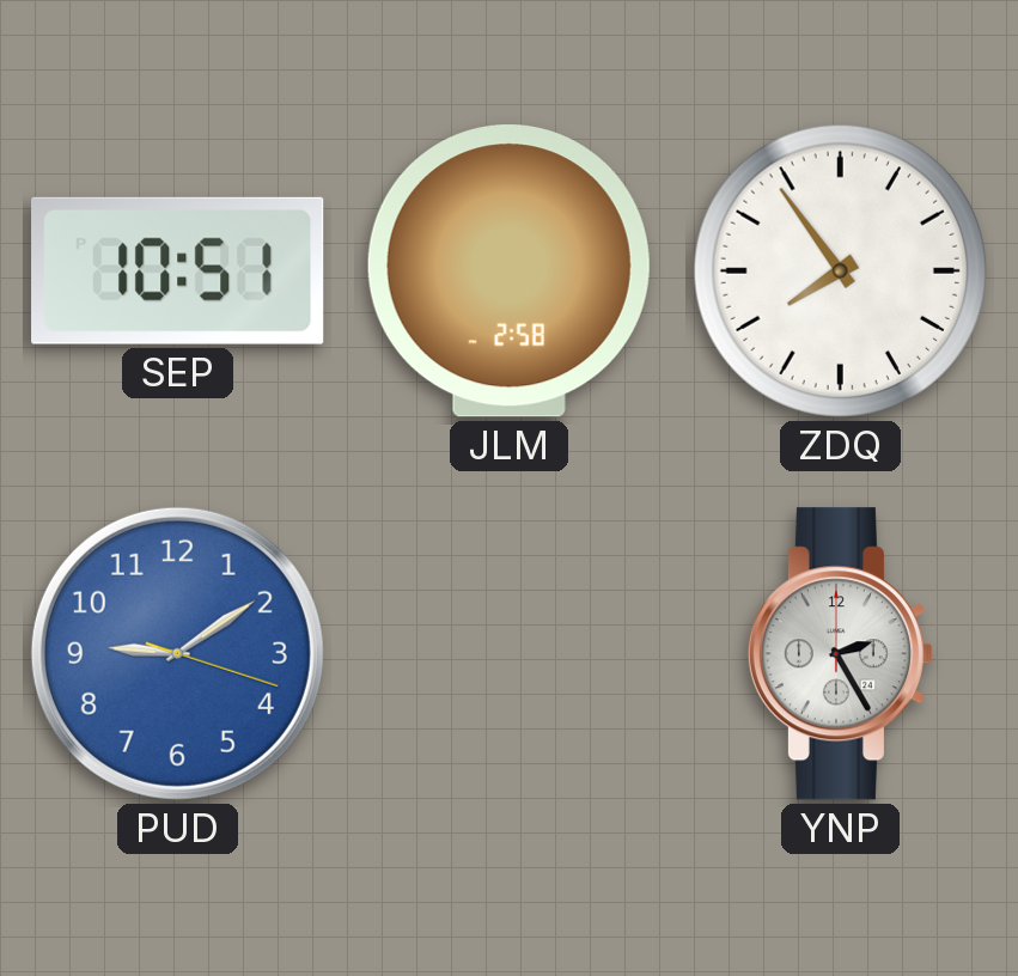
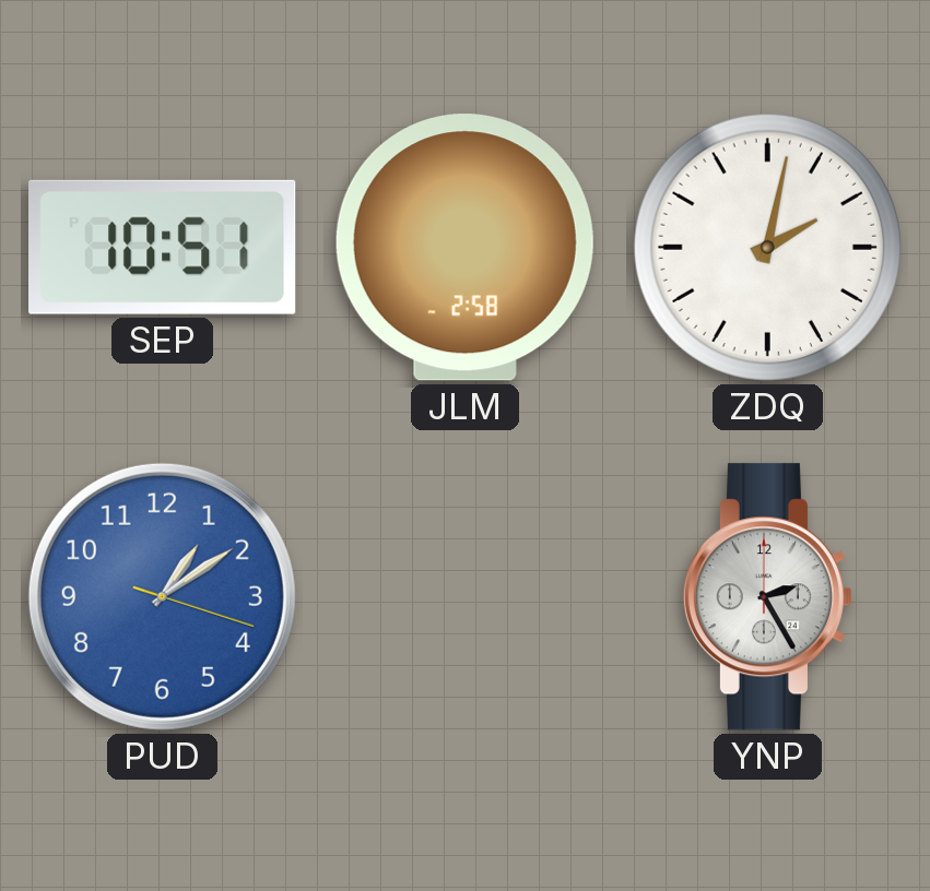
ZDQ: 7:54 -> 2:02
PUD: 9:09 -> 1:09
